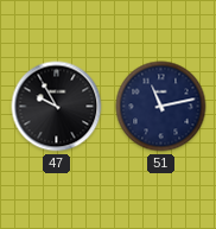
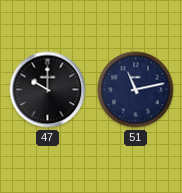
47: 9:55 -> 10:00
